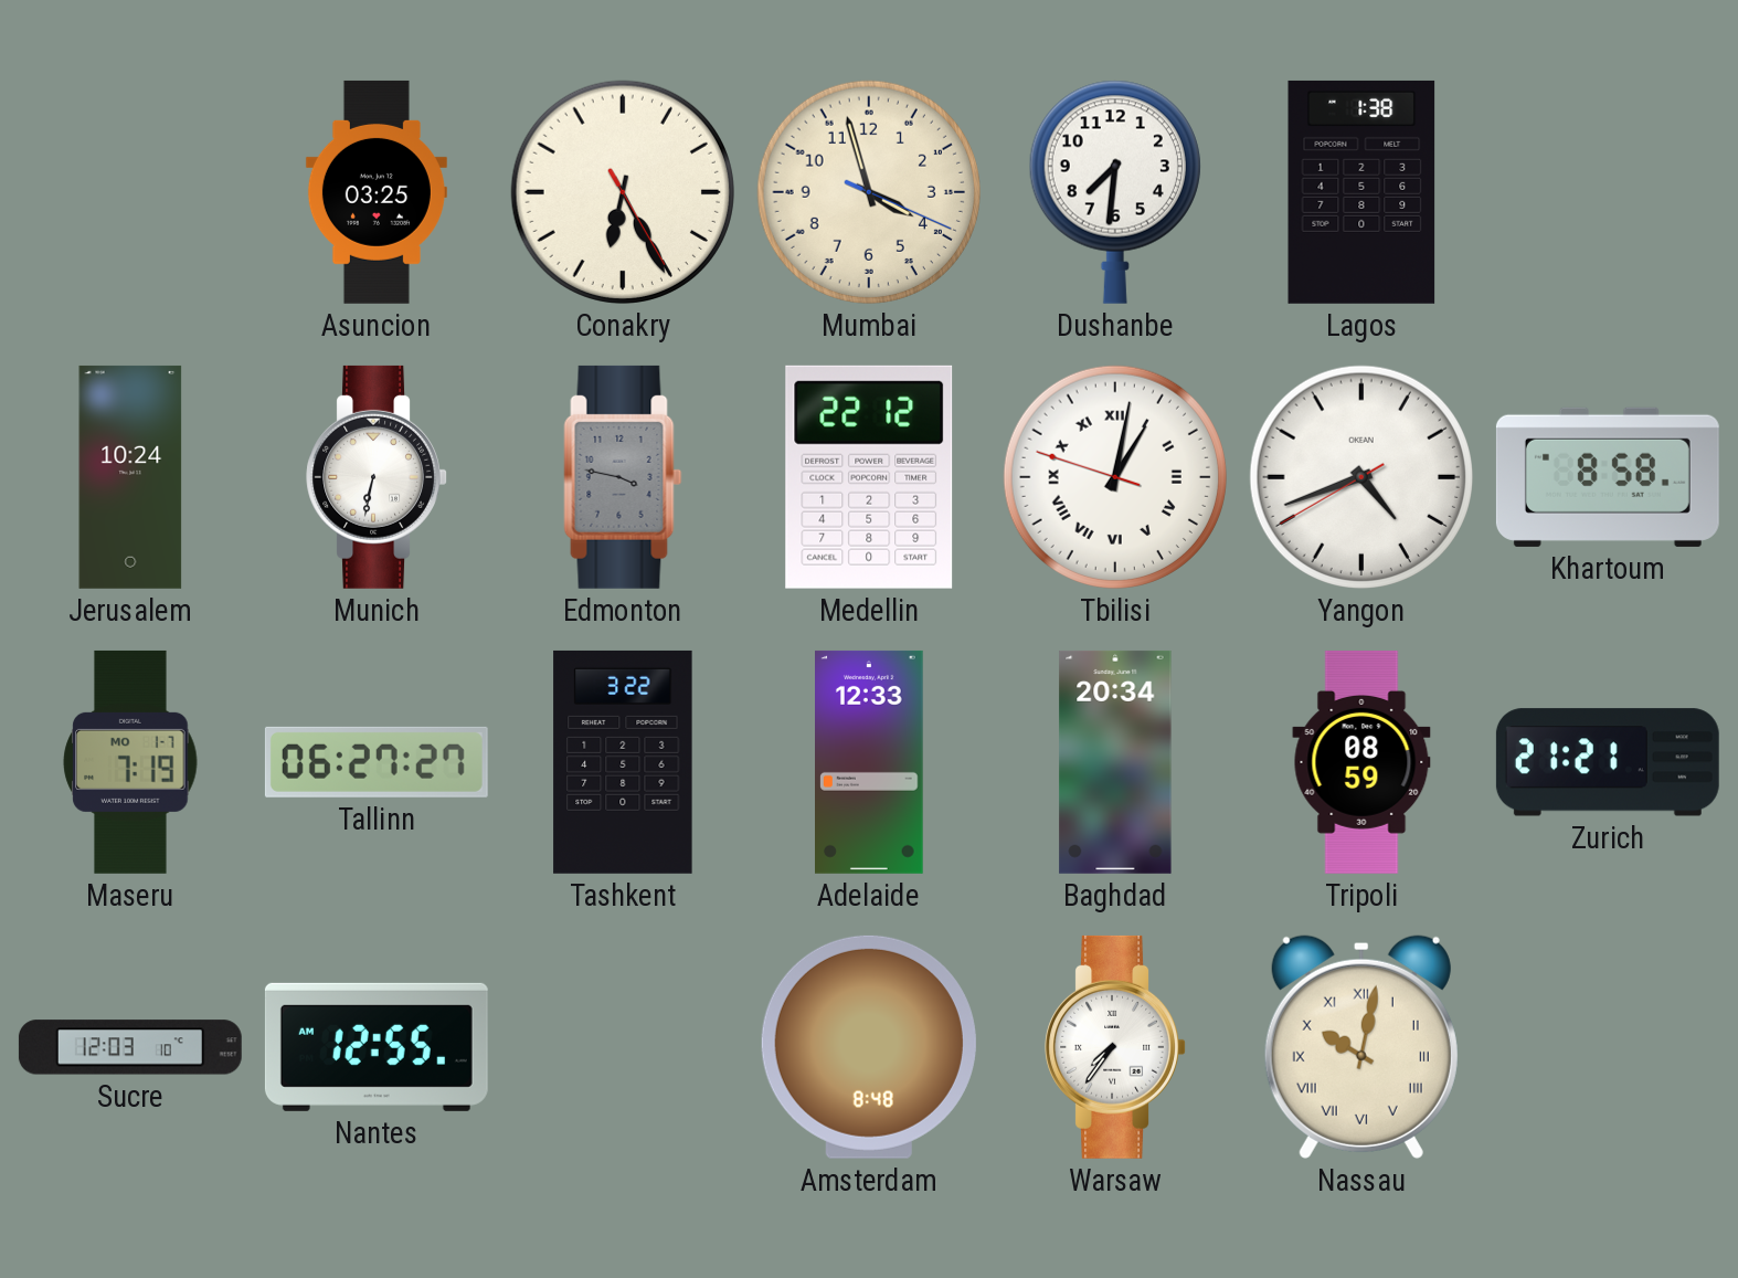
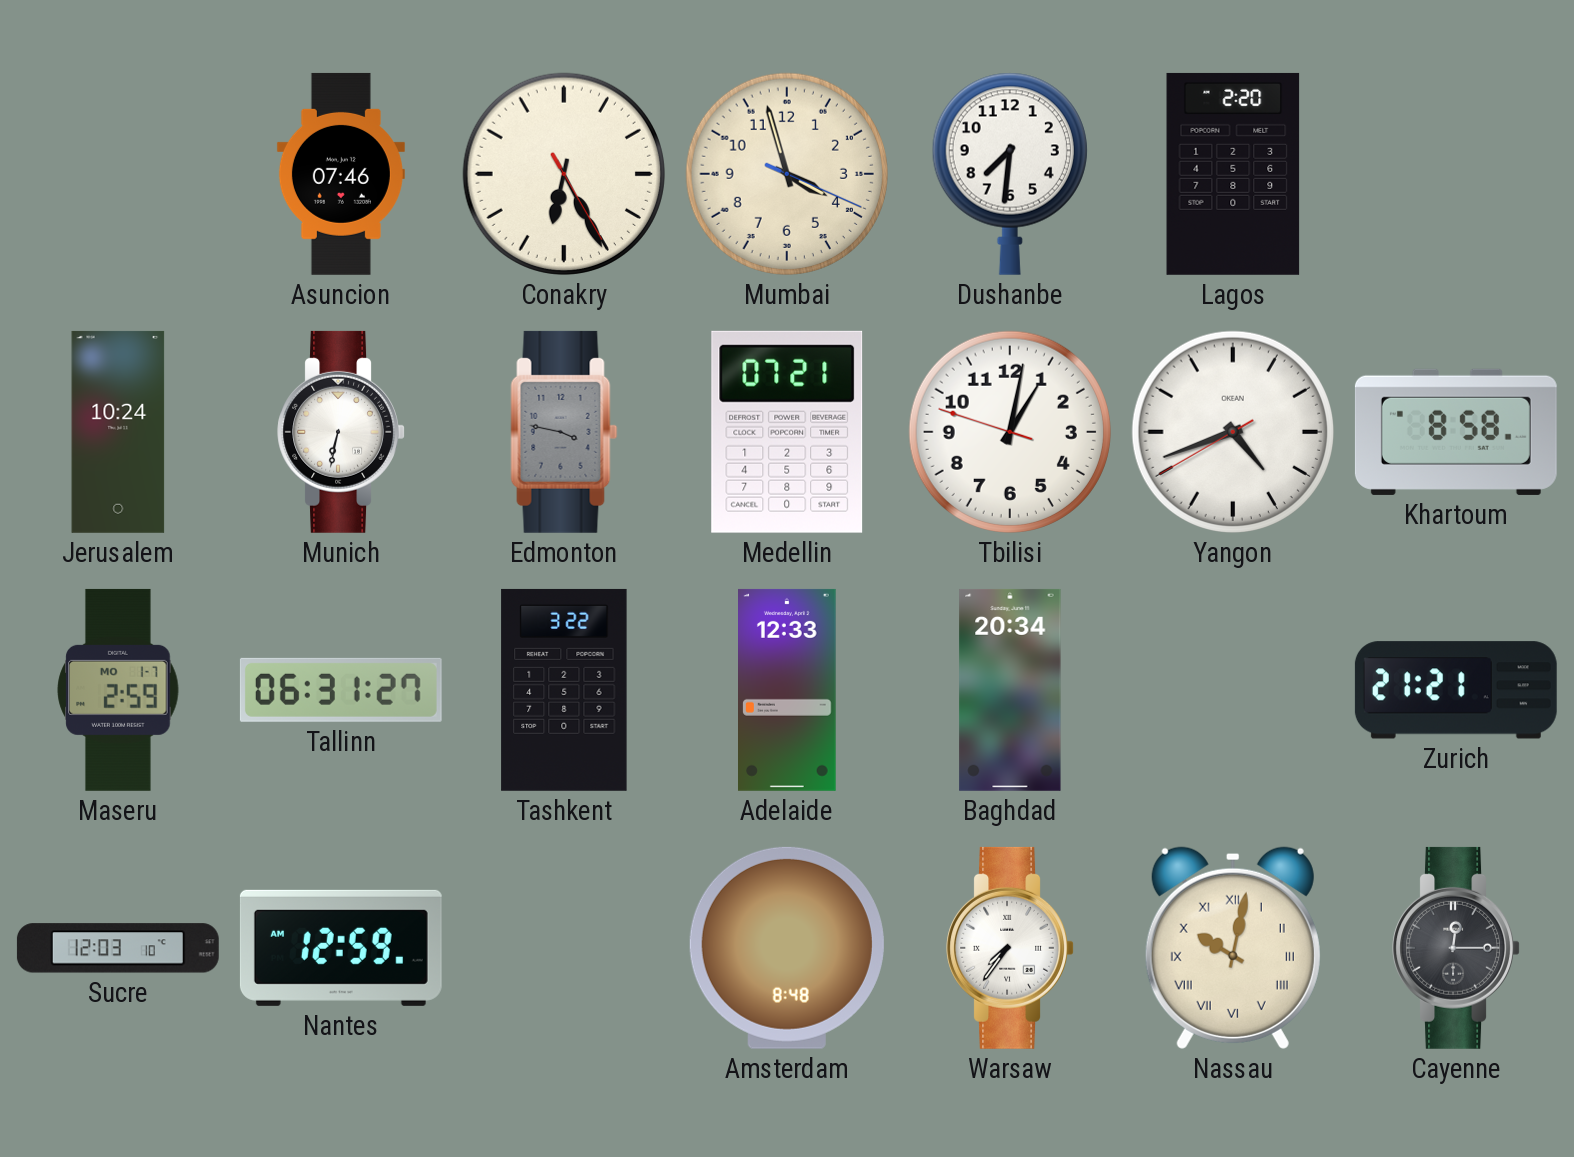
Asuncion: 03:25 -> 07:46
Lagos: 1:38 -> 2:20
Medellin: 22:12 -> 07:21
Tbilisi numerals: Roman -> Arabic
Maseru: 7:19 -> 2:59
Tallinn: 06:27 -> 06:31
Tripoli: 08:59 -> none
Nantes: 12:55 -> 12:59
Cayenne: none -> 12:15
